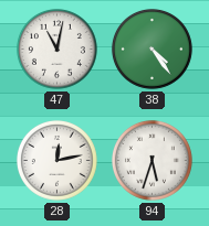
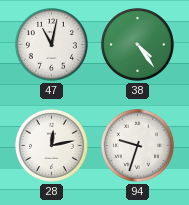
94: 5:33 -> 9:33
